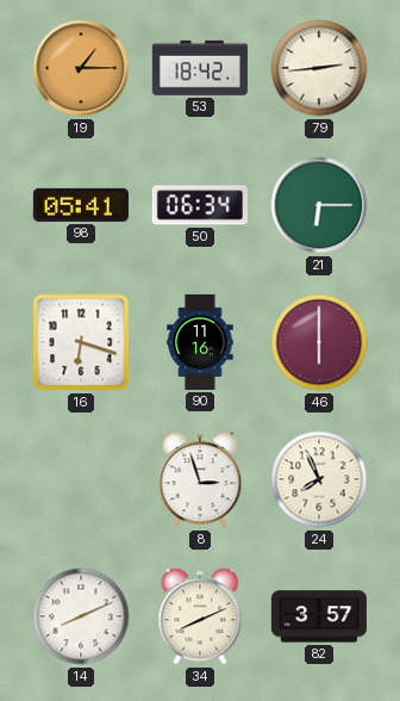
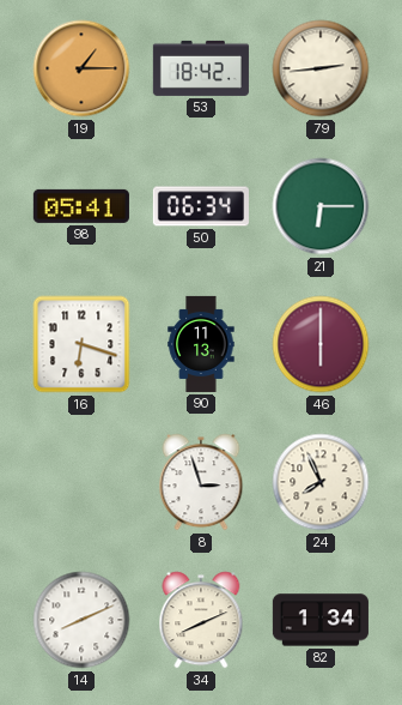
90: 11:16 -> 11:13
82: 3:57 -> 1:34
